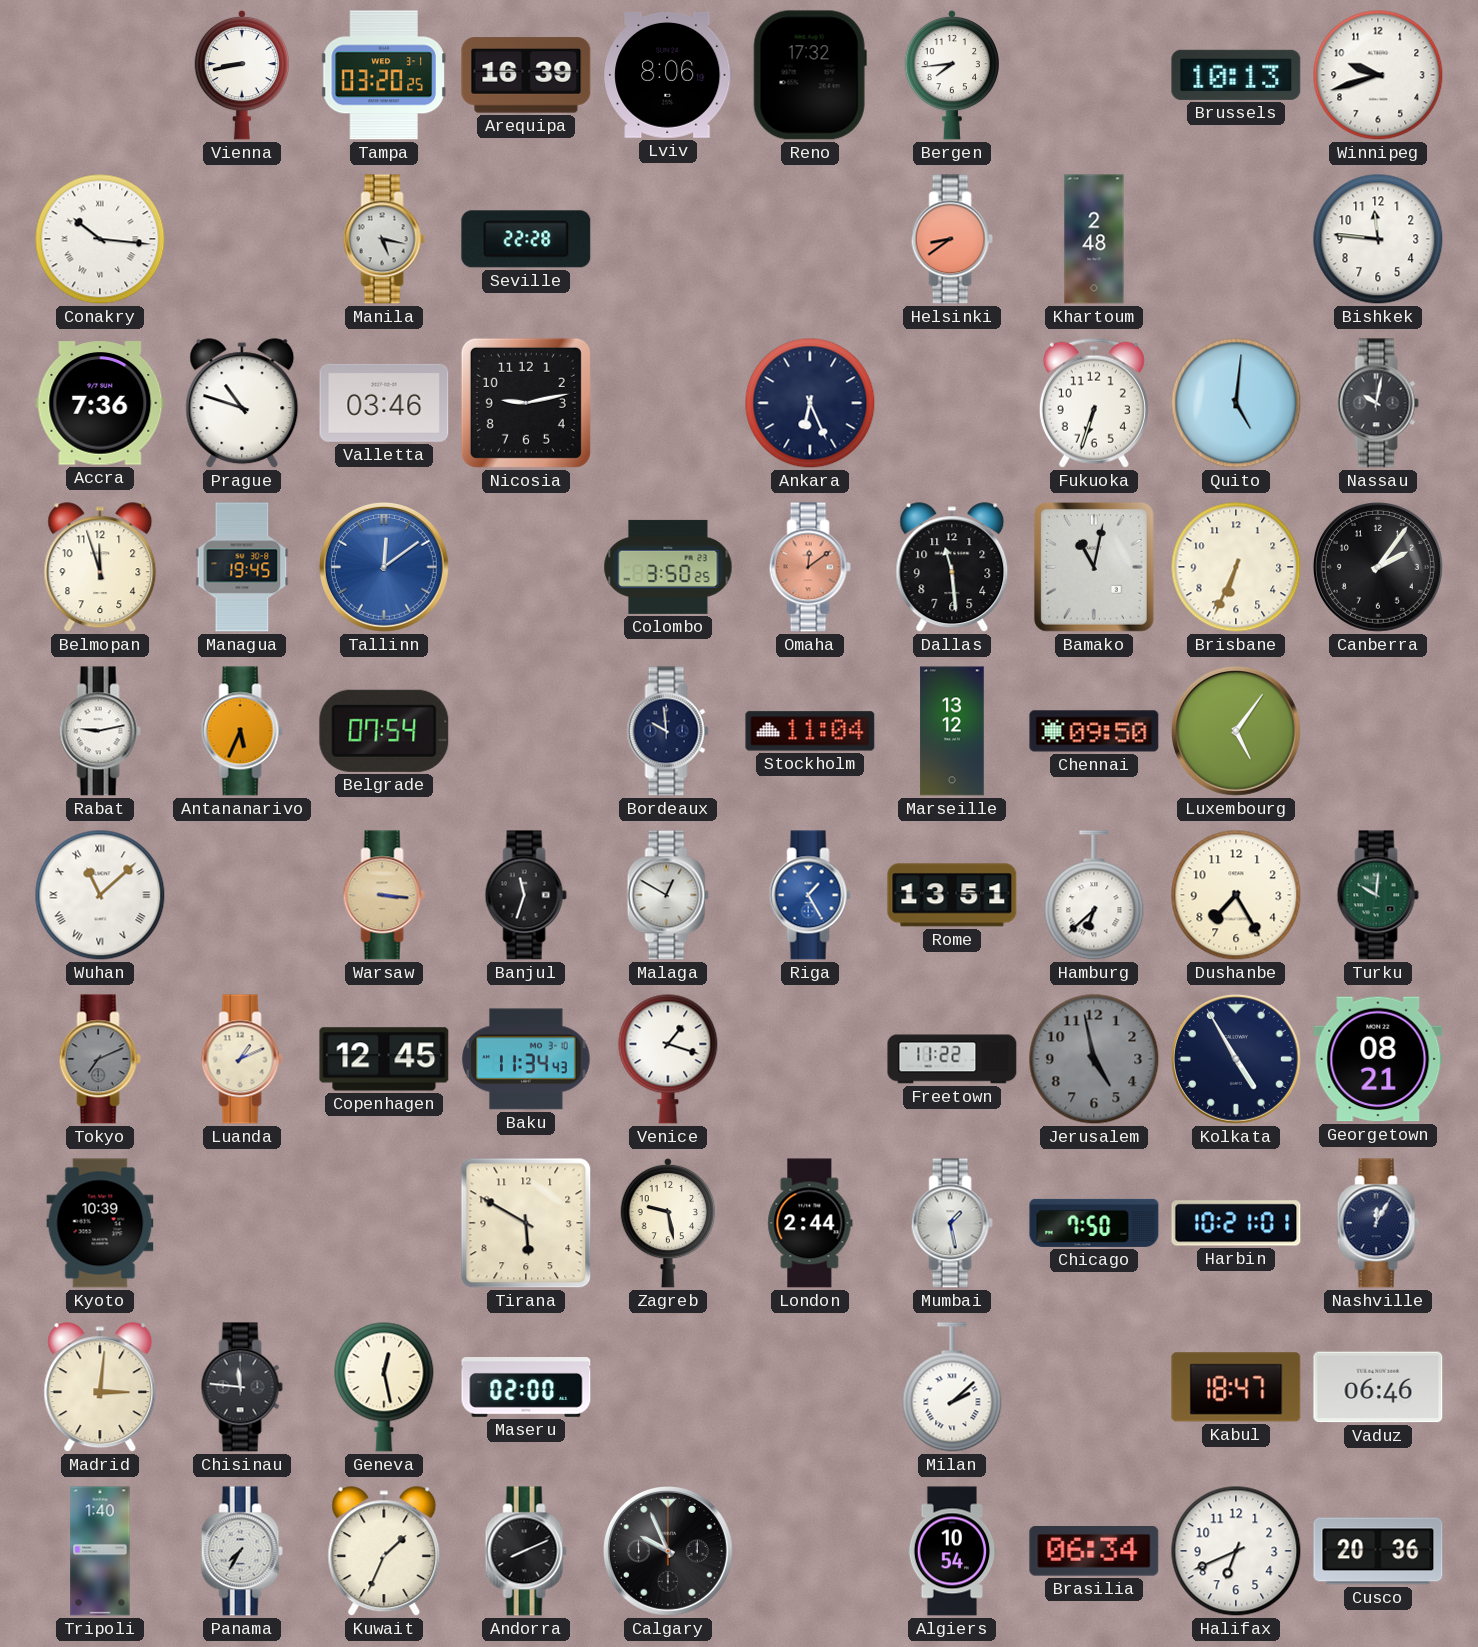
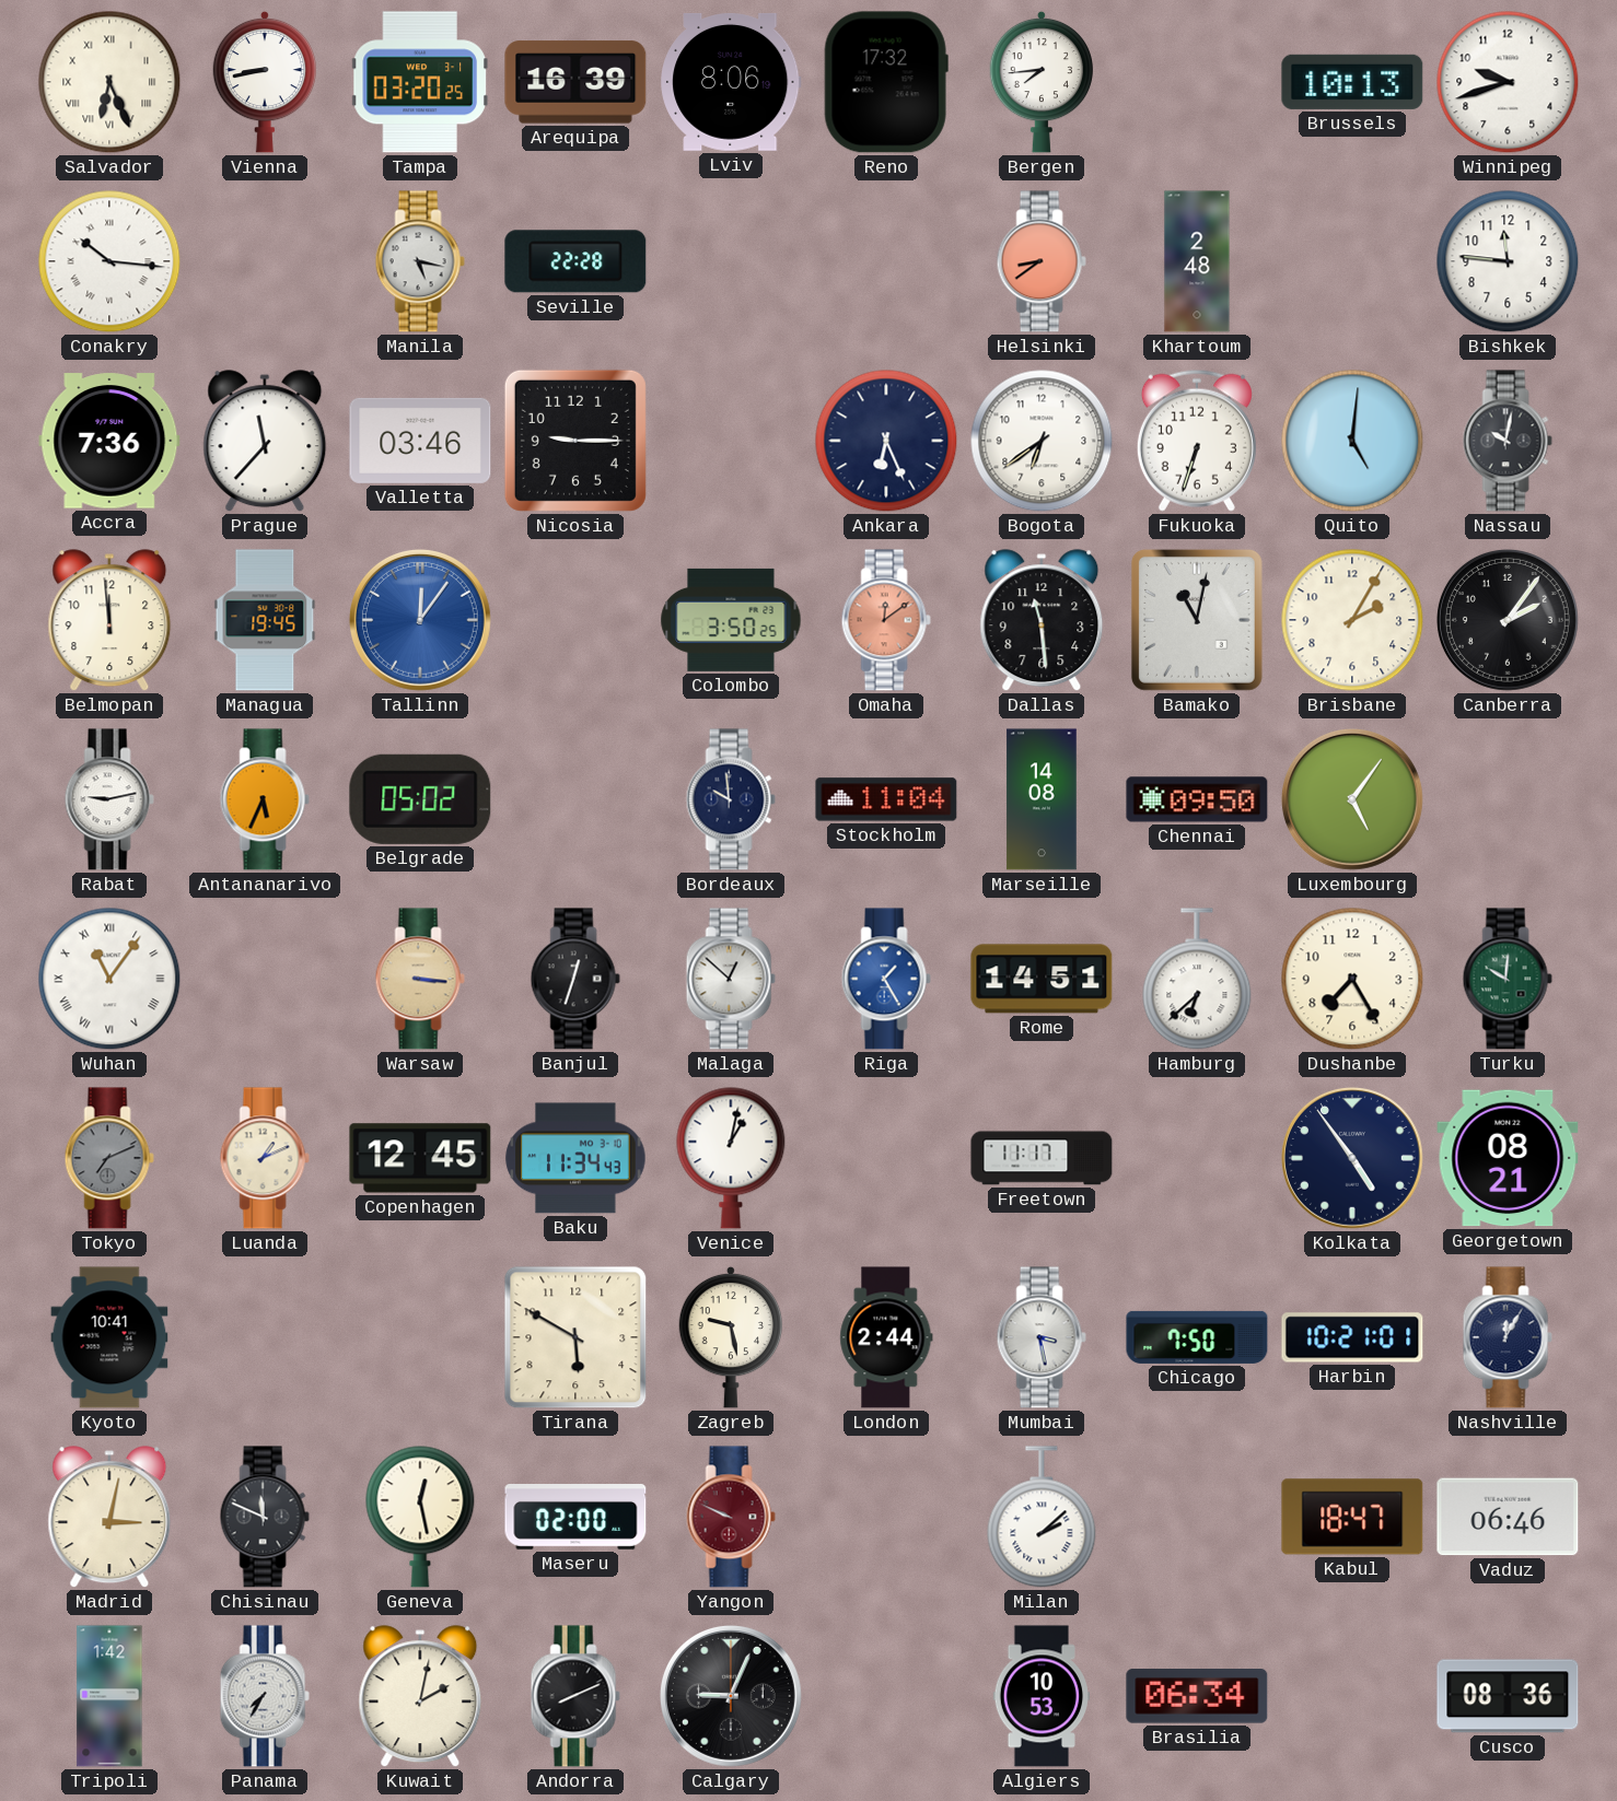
Salvador: none -> 6:26
Prague: 10:48 -> 11:37
Nicosia: 9:13 -> 9:15
Bogota: none -> 6:39
Belmopan: 11:57 -> 11:59
Tallinn: 12:09 -> 12:06
Brisbane: 6:34 -> 2:05
Belgrade: 07:54 -> 05:02
Marseille: 13:12 -> 14:08
Wuhan: 11:08 -> 11:06
Banjul: 11:33 -> 12:33
Malaga: 12:50 -> 12:52
Rome: 13:51 -> 14:51
Venice: 1:18 -> 1:02
Freetown: 11:22 -> 11:17
Jerusalem: 4:58 -> none
Kolkata: 4:55 -> 4:54
Kyoto: 10:39 -> 10:41
Mumbai: 1:28 -> 3:28
Madrid: 3:01 -> 3:02
Chisinau: 11:46 -> 11:49
Yangon: none -> 9:49
Tripoli: 1:40 -> 1:42
Kuwait: 1:34 -> 2:02
Calgary: 9:56 -> 9:04
Algiers: 10:54 -> 10:53
Halifax: 6:41 -> none
Cusco: 20:36 -> 08:36
